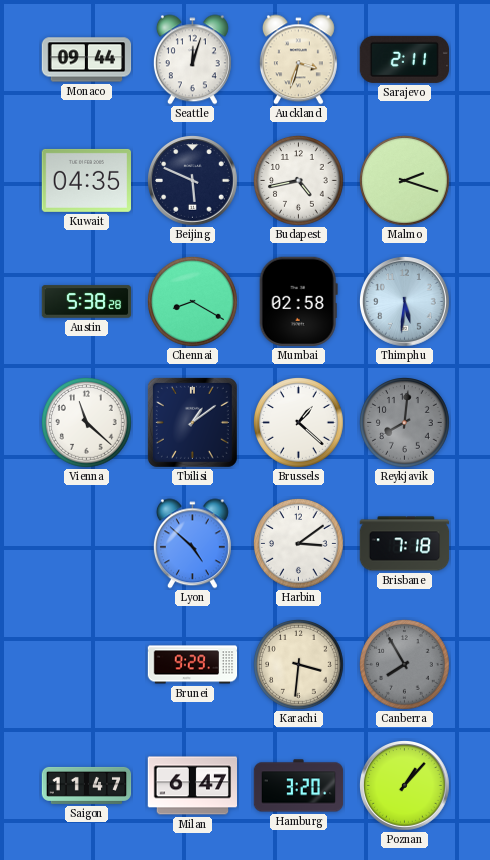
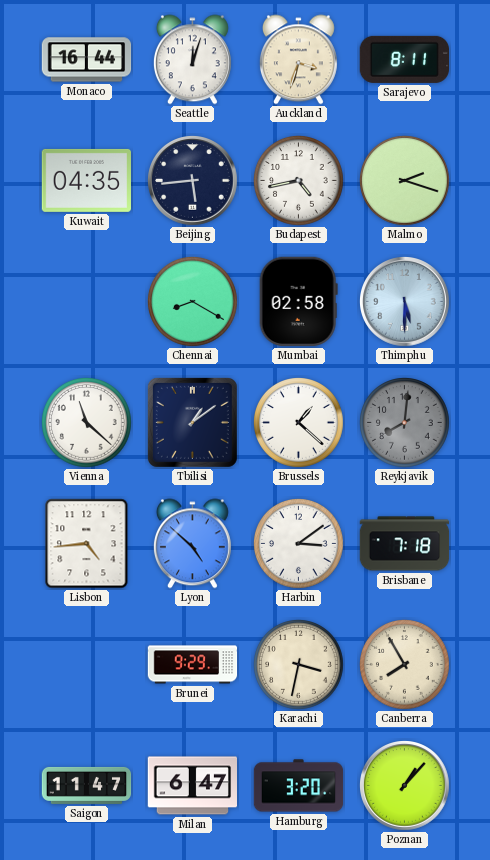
Monaco: 09:44 -> 16:44
Sarajevo: 2:11 -> 8:11
Beijing: 5:49 -> 5:44
Austin: 5:38 -> none
Thimphu: 5:31 -> 5:30
Lisbon: none -> 4:44
Karachi: 3:31 -> 3:32
Canberra dial: grey -> cream
